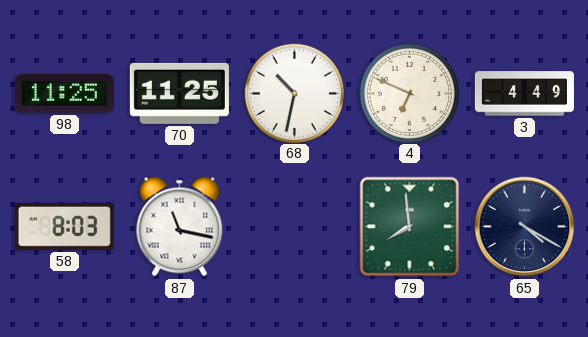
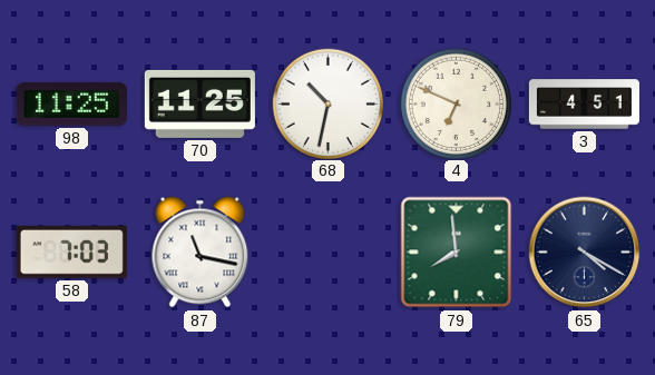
3: 4:49 -> 4:51
58: 8:03 -> 7:03
